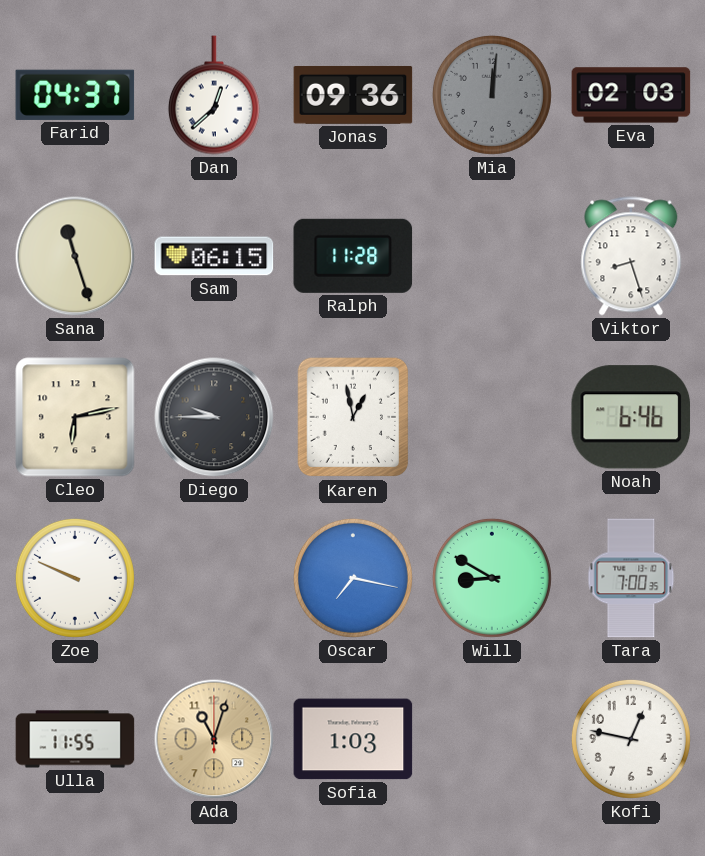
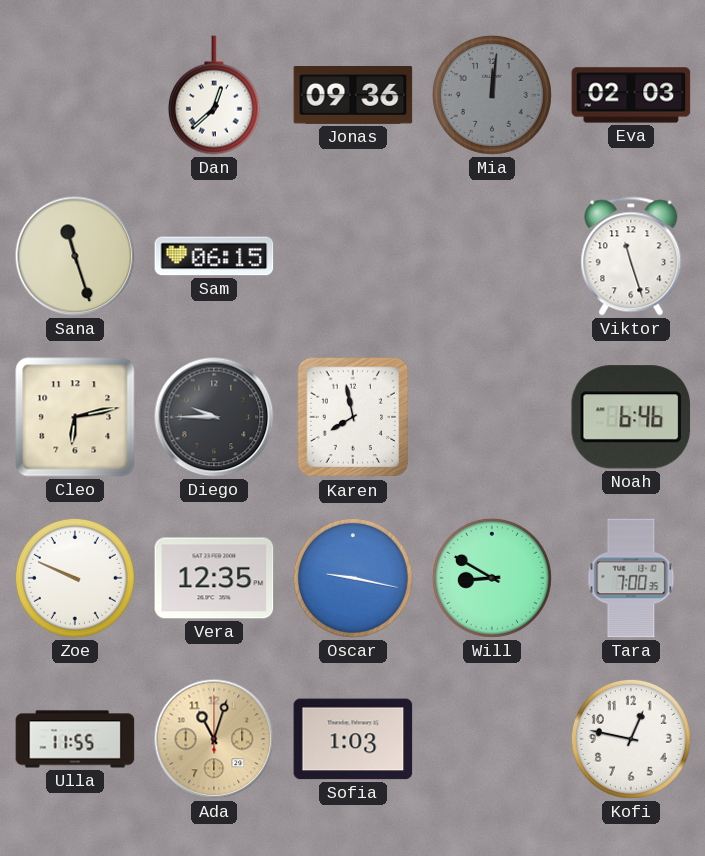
Farid: 04:37 -> none
Ralph: 11:28 -> none
Viktor: 8:27 -> 11:27
Karen: 12:58 -> 7:58
Vera: none -> 12:35
Oscar: 7:17 -> 9:17
